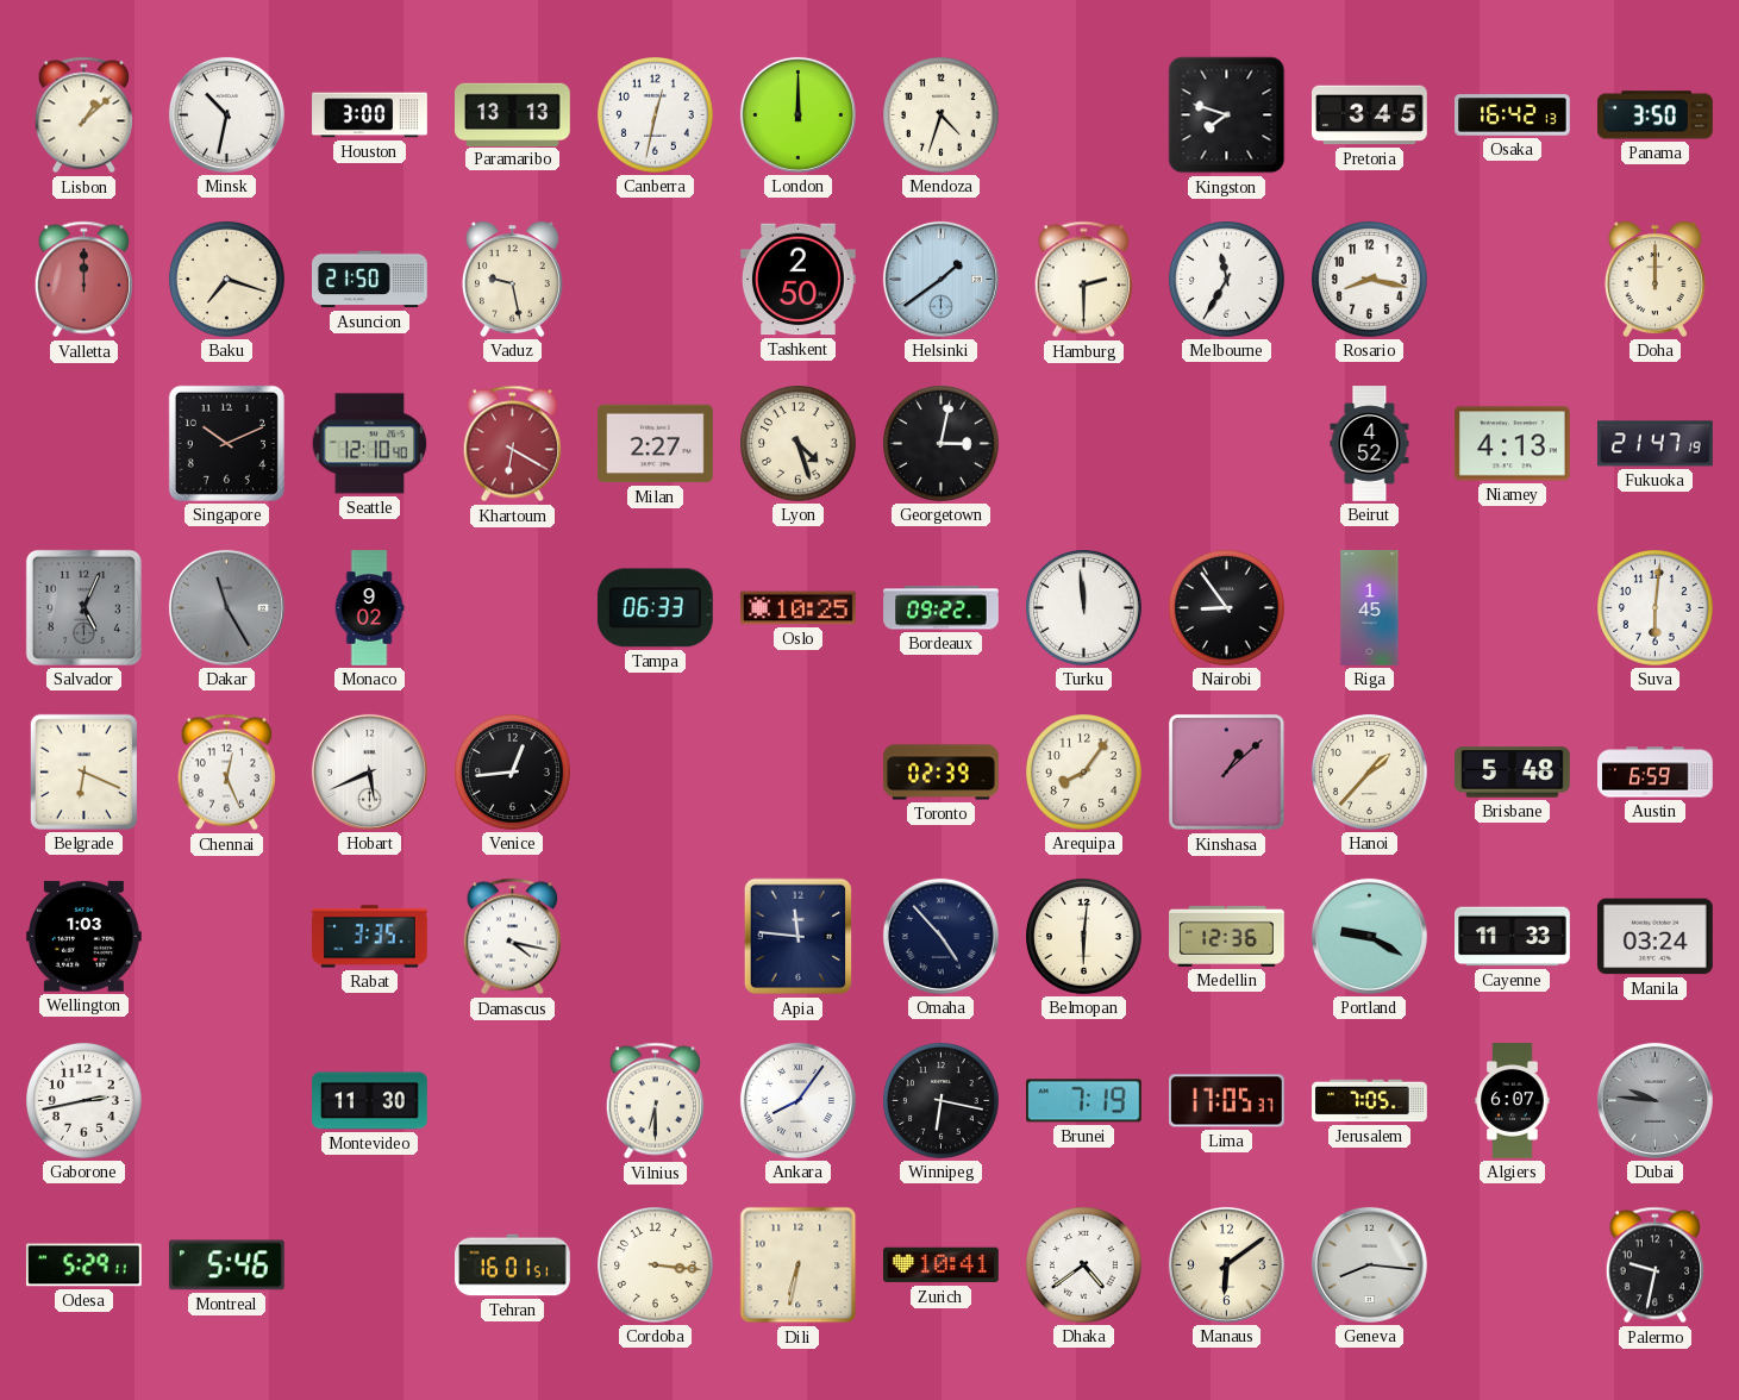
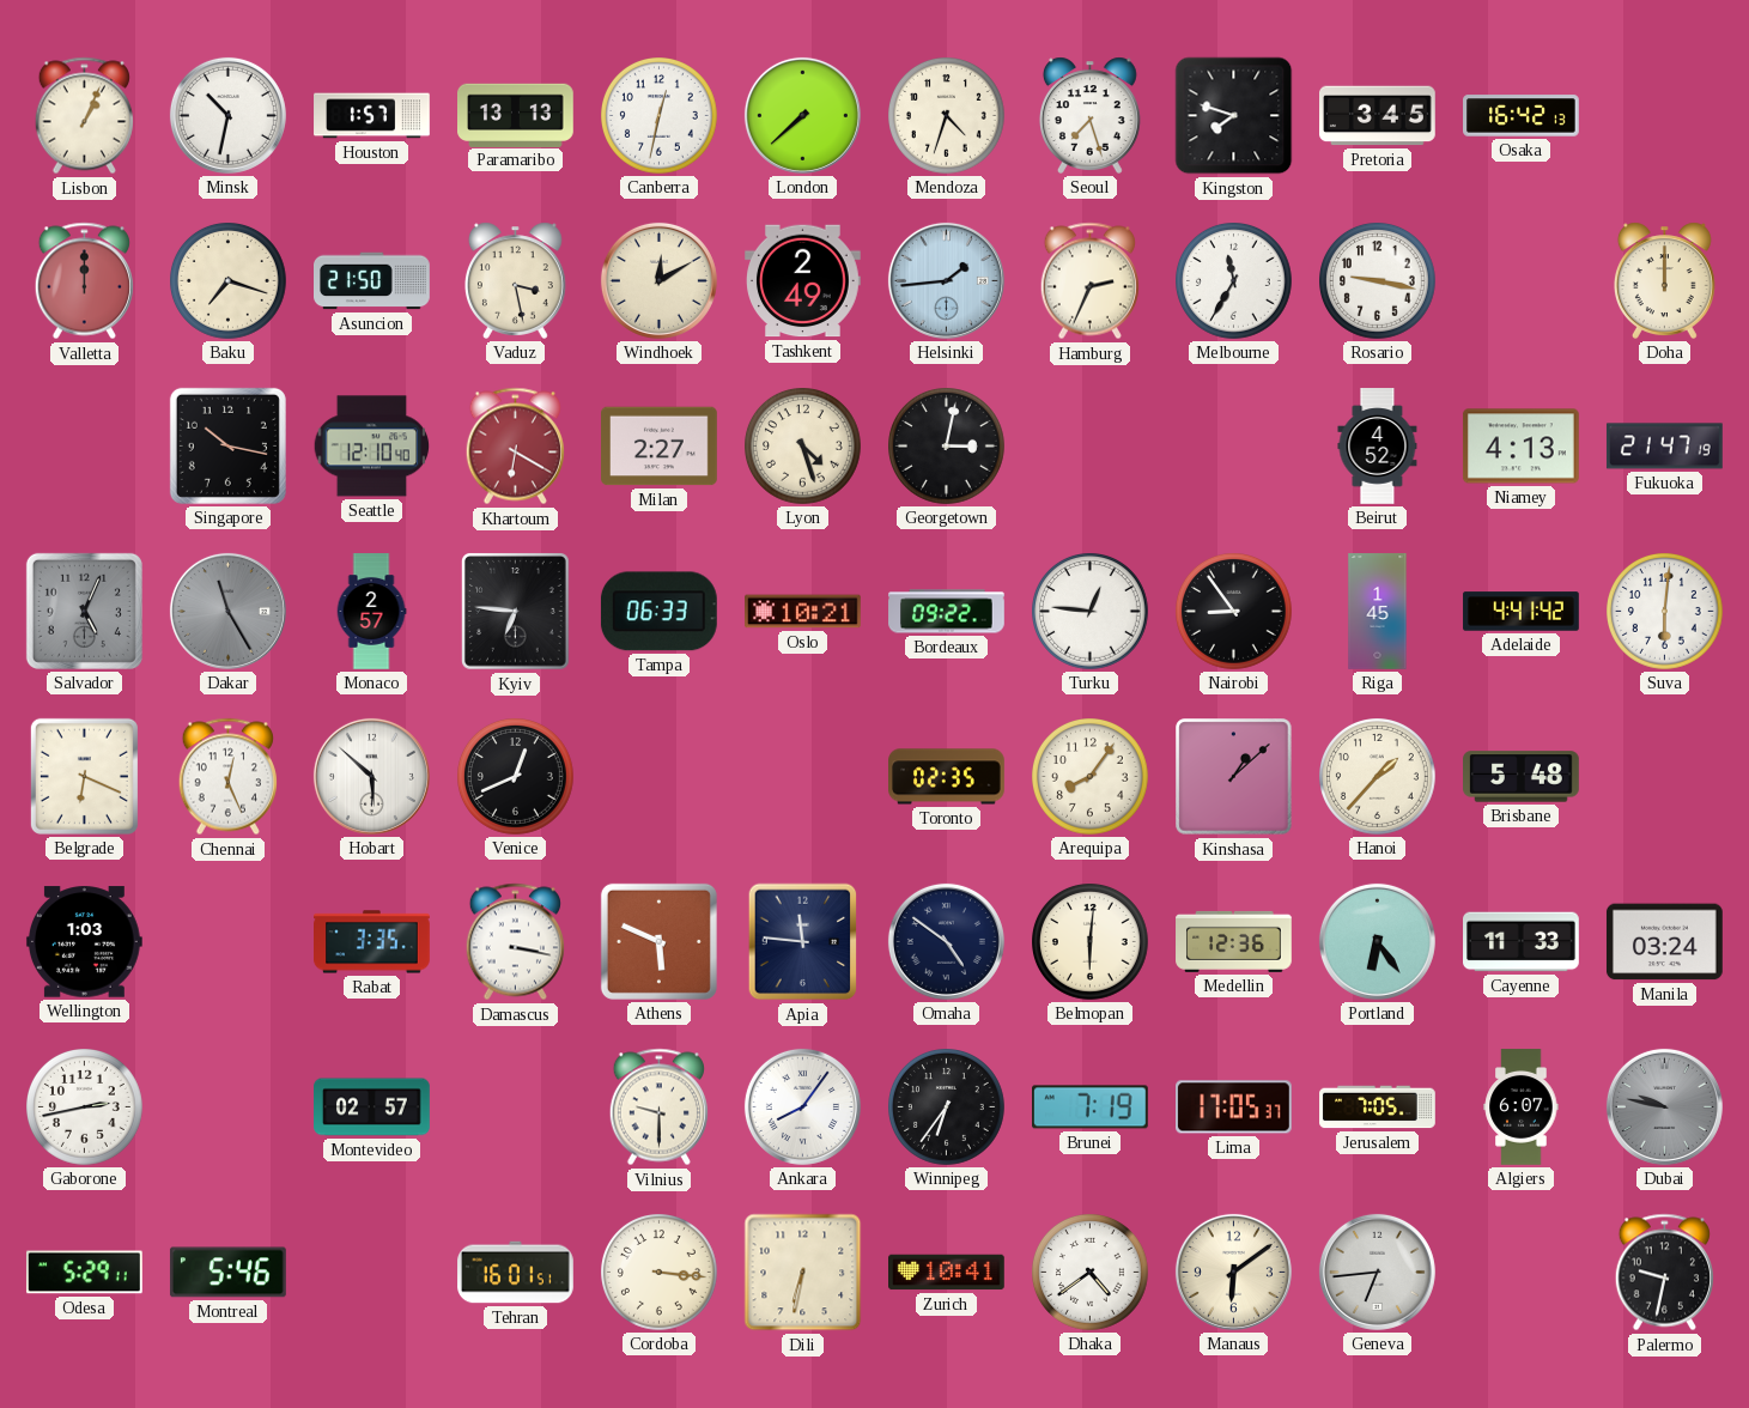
Lisbon: 1:08 -> 1:04
Houston: 3:00 -> 1:57
London: 12:00 -> 7:38
Seoul: none -> 7:27
Panama: 3:50 -> none
Vaduz: 9:28 -> 3:28
Windhoek: none -> 12:10
Tashkent: 2:50 -> 2:49
Helsinki: 1:39 -> 1:44
Hamburg: 2:30 -> 2:34
Rosario: 8:17 -> 9:17
Singapore: 10:11 -> 10:17
Monaco: 9:02 -> 2:57
Kyiv: none -> 6:46
Oslo: 10:25 -> 10:21
Turku: 11:59 -> 12:46
Adelaide: none -> 4:41
Hobart: 5:41 -> 5:52
Venice: 12:44 -> 12:41
Toronto: 02:39 -> 02:35
Austin: 6:59 -> none
Damascus: 4:17 -> 3:17
Athens: none -> 5:49
Omaha: 4:53 -> 4:51
Portland: 9:20 -> 6:24
Montevideo: 11:30 -> 02:57
Vilnius: 6:30 -> 9:30
Winnipeg: 6:17 -> 6:36
Dubai: 9:46 -> 9:47
Geneva: 8:16 -> 6:44
